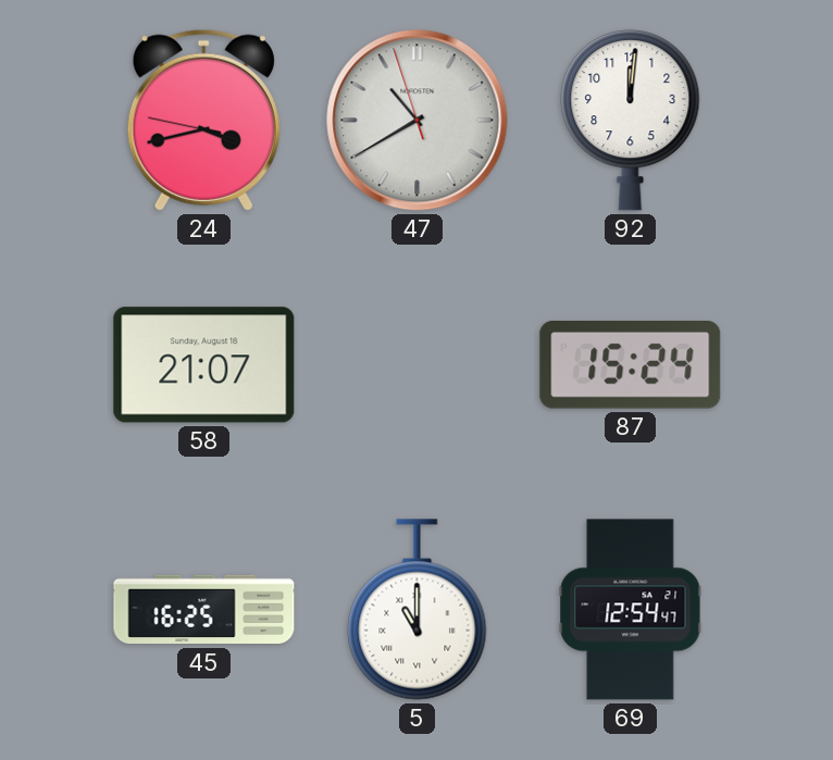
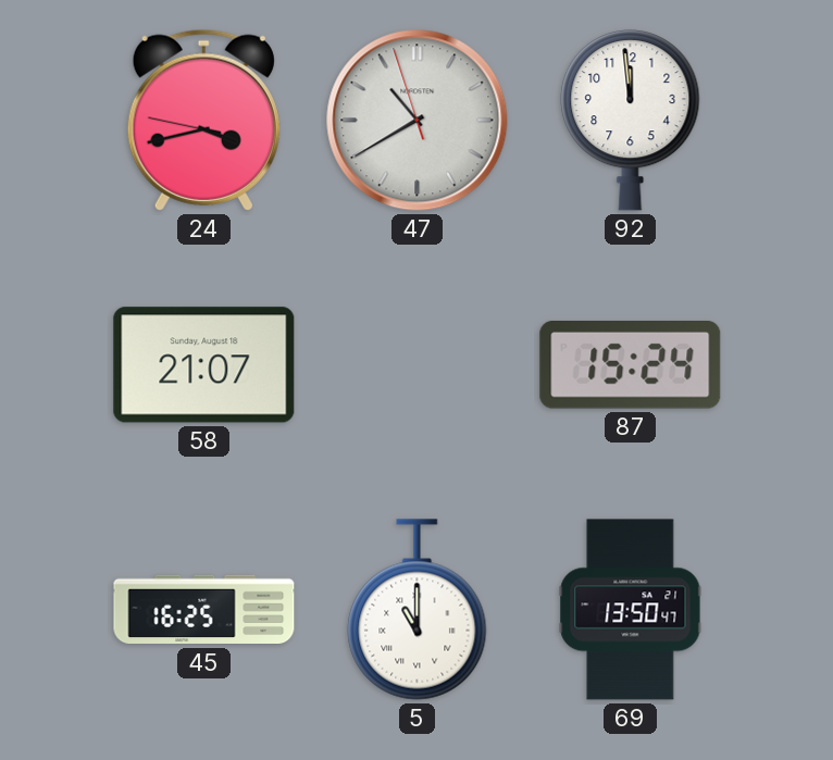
92: 12:01 -> 11:59
69: 12:54 -> 13:50
